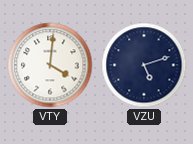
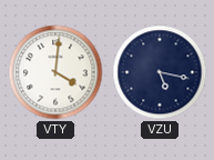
VZU: 5:12 -> 5:17
